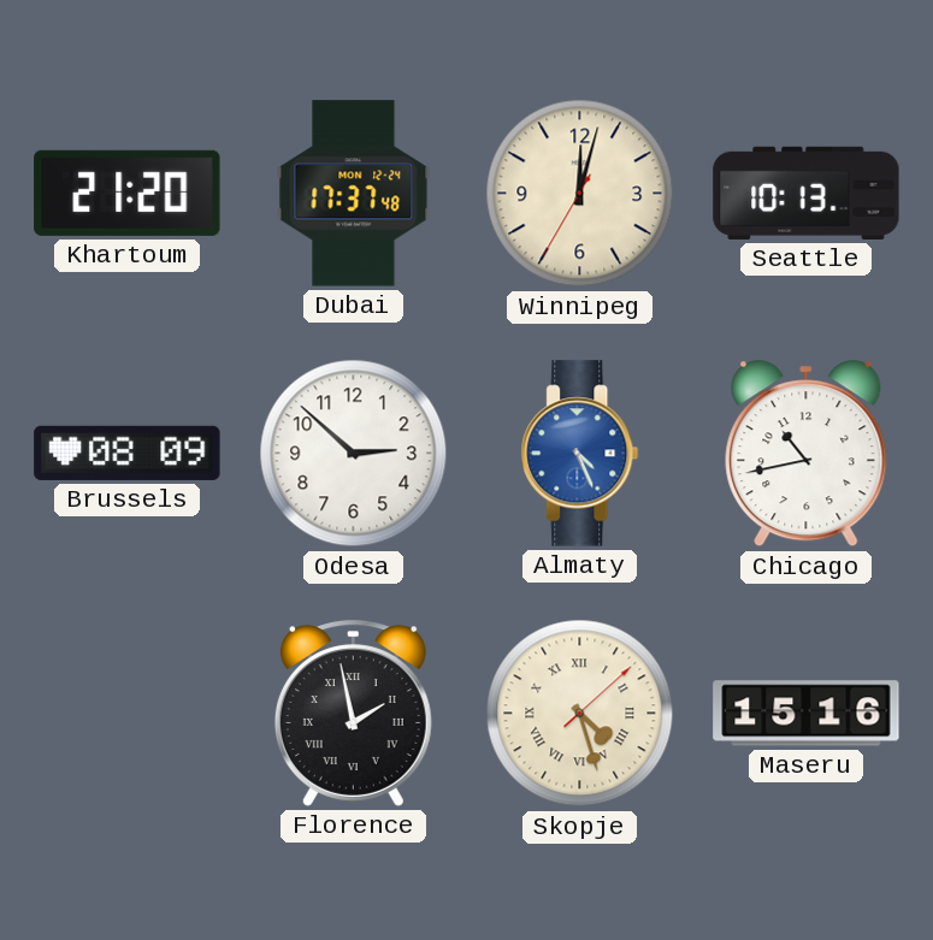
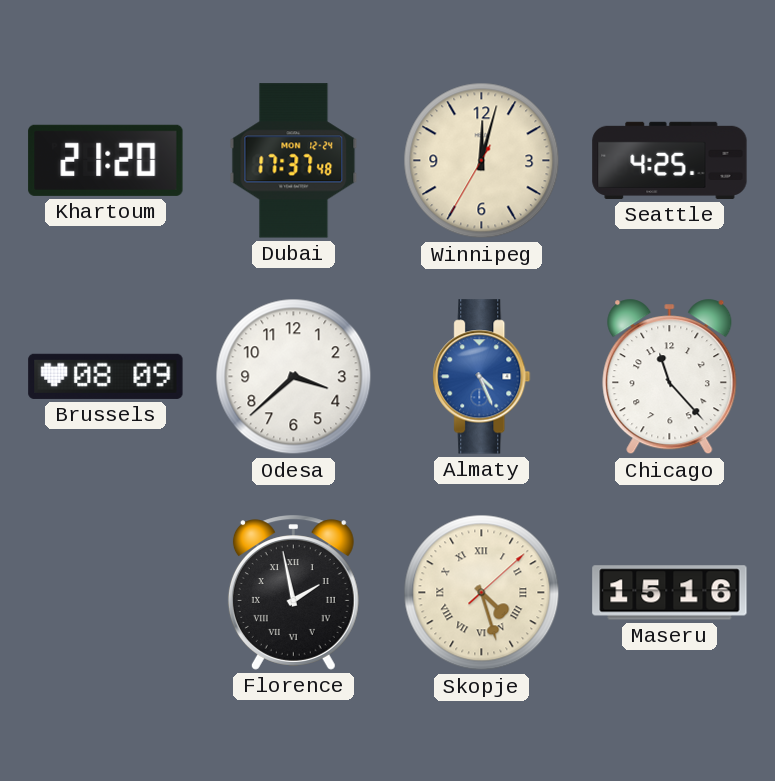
Seattle: 10:13 -> 4:25
Odesa: 2:52 -> 3:38
Chicago: 10:43 -> 11:23
